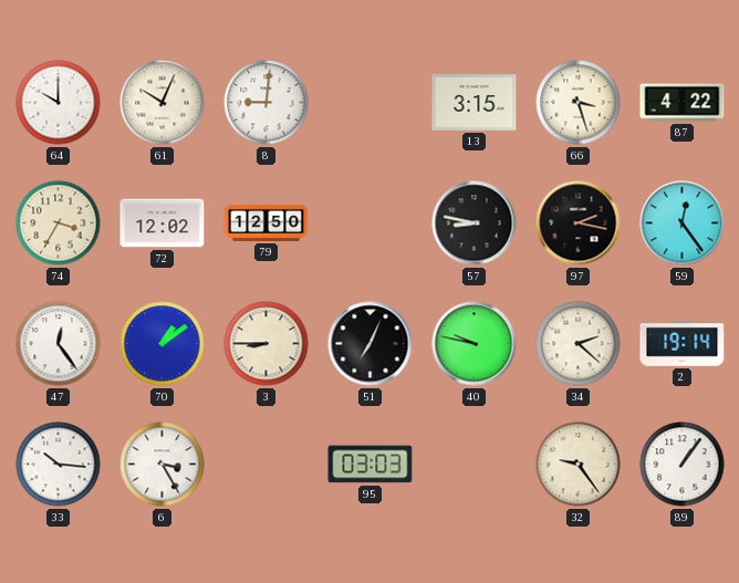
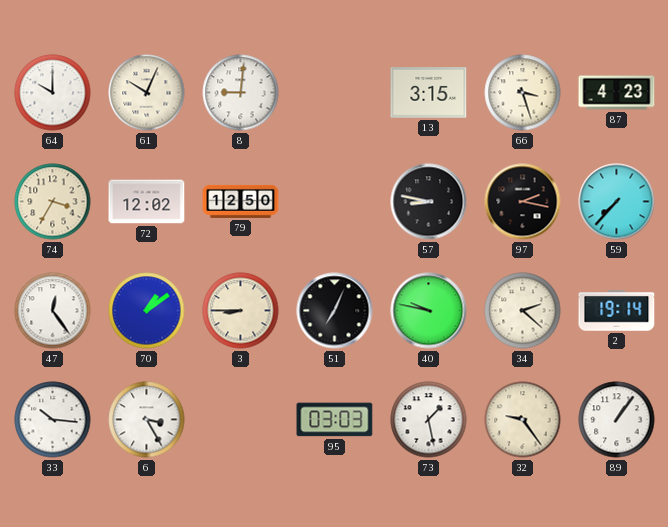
87: 4:22 -> 4:23
59: 12:24 -> 7:37
73: none -> 1:28
